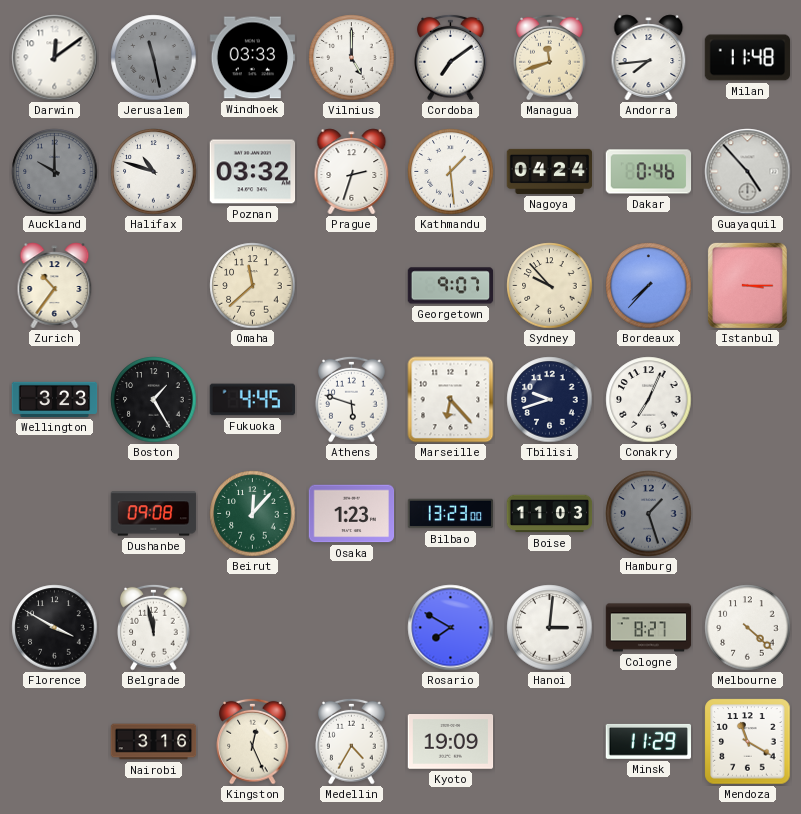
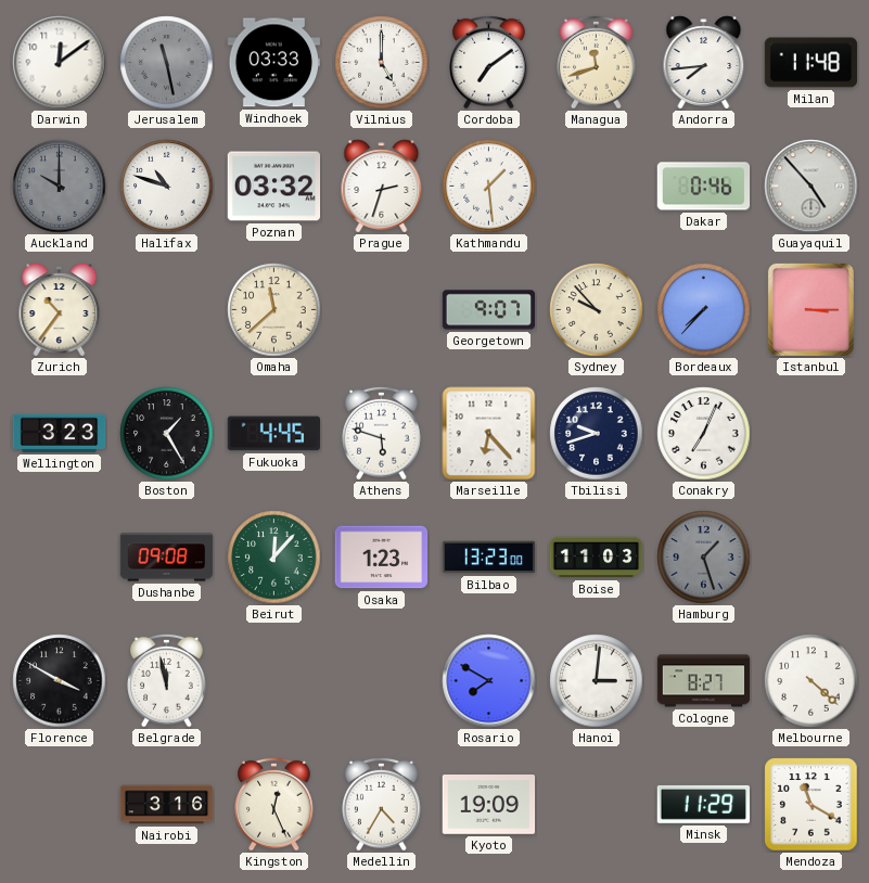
Nagoya: 04:24 -> none
